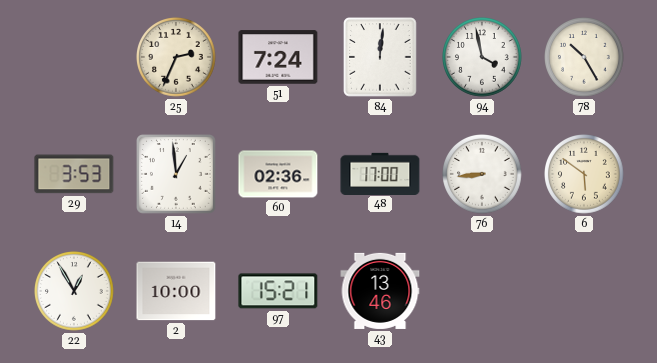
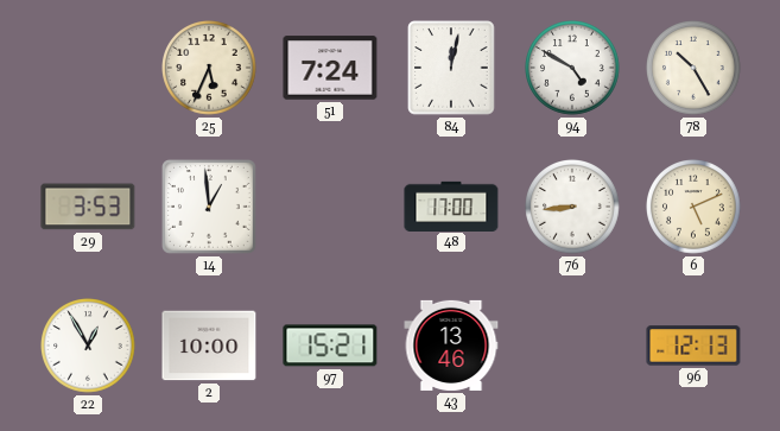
25: 2:34 -> 5:34
84: 12:01 -> 12:02
94: 3:58 -> 4:50
60: 02:36 -> none
6: 5:51 -> 5:11
96: none -> 12:13
